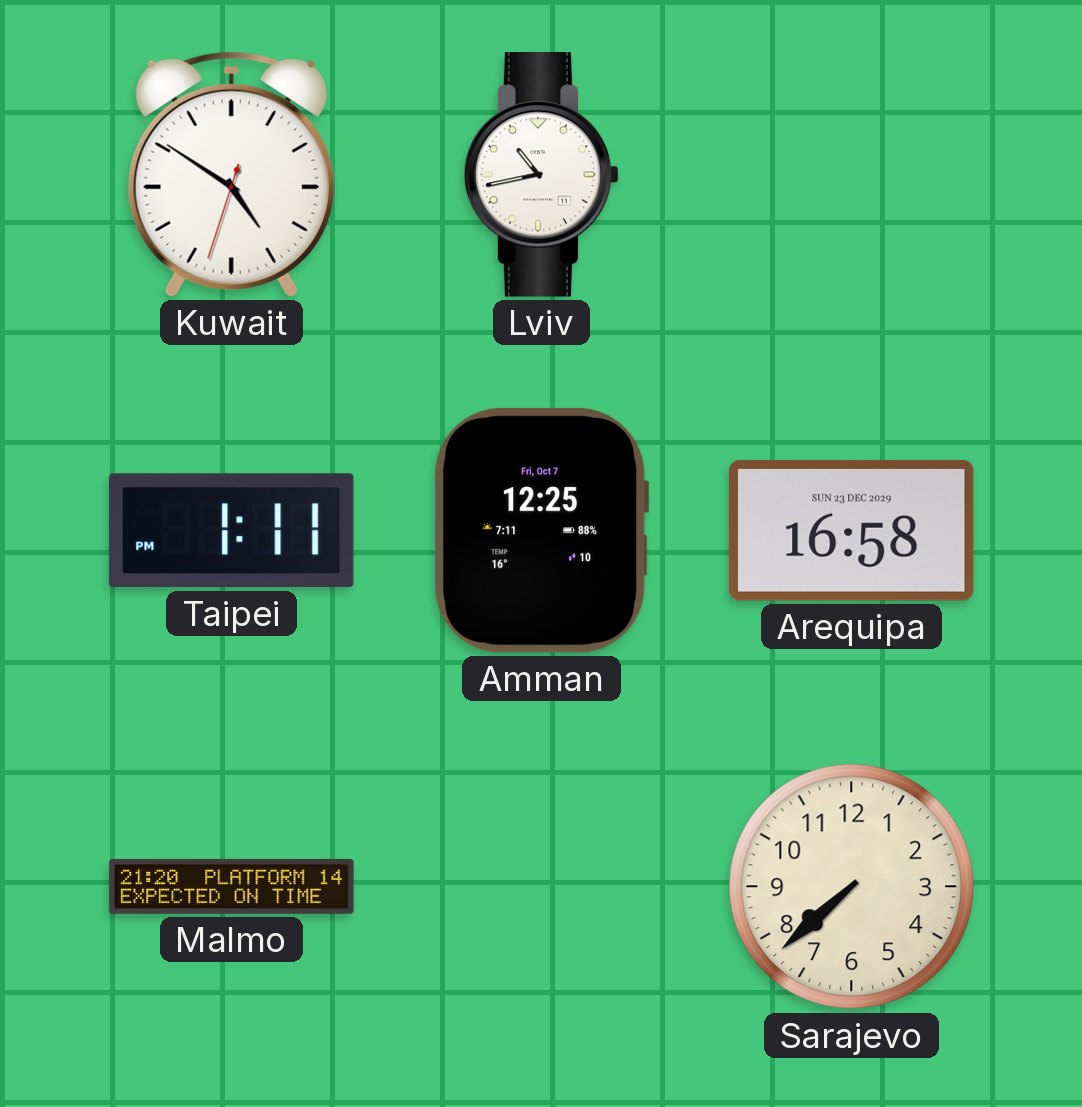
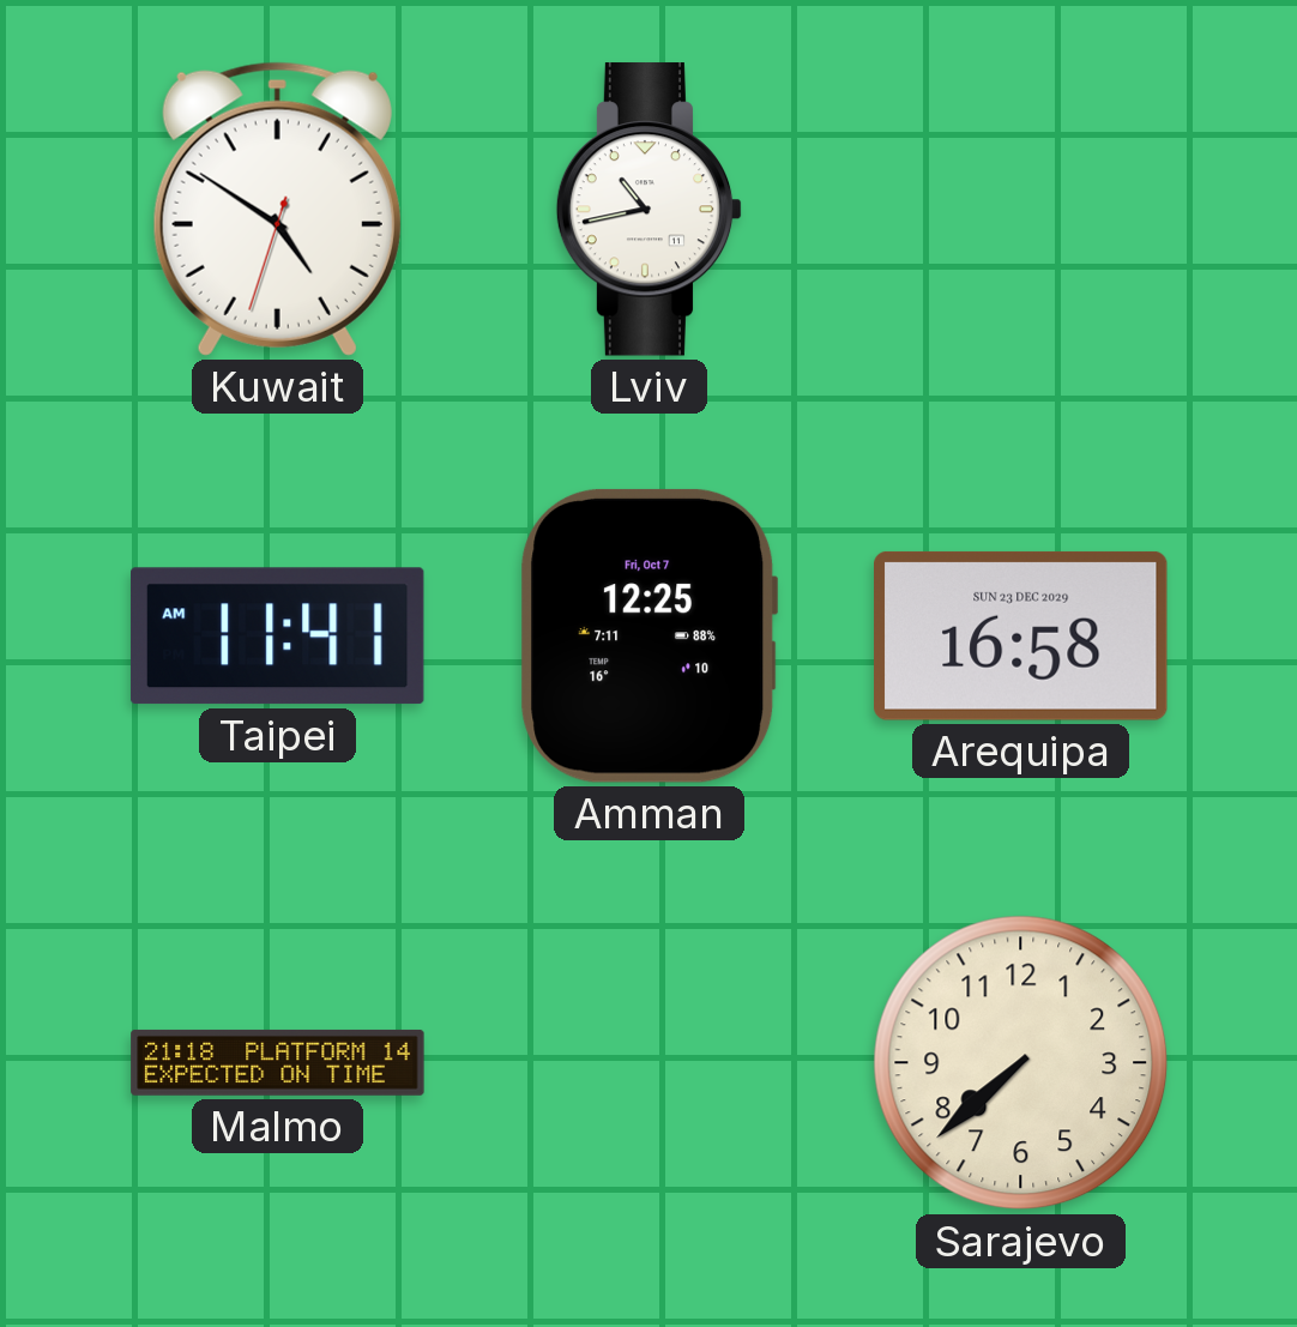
Taipei: 1:11 -> 11:41
Malmo: 21:20 -> 21:18
